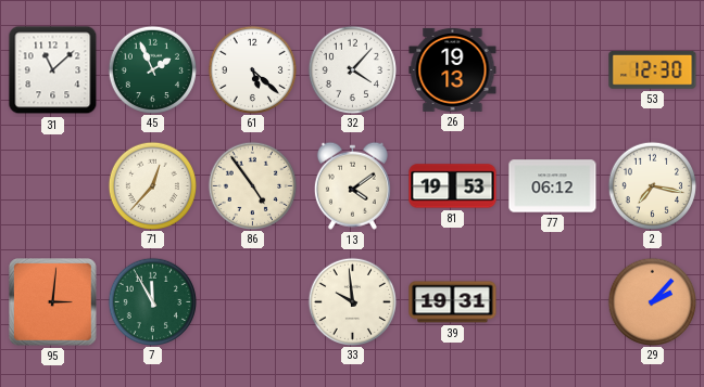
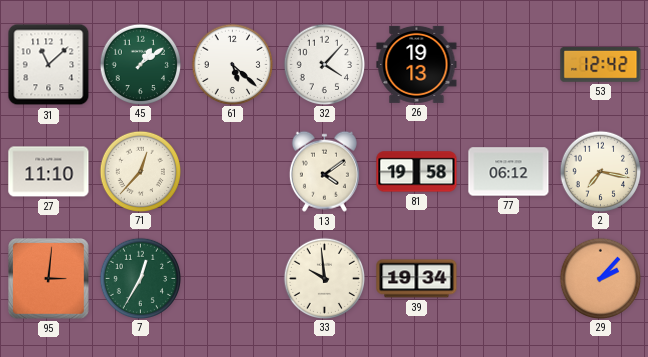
45: 1:56 -> 1:09
53: 12:30 -> 12:42
27: none -> 11:10
86: 4:54 -> none
81: 19:53 -> 19:58
7: 11:55 -> 12:35
39: 19:31 -> 19:34
